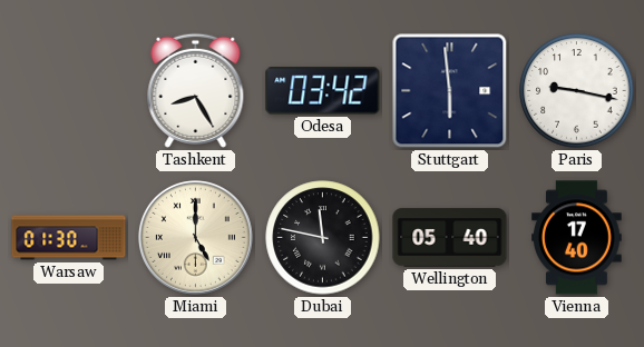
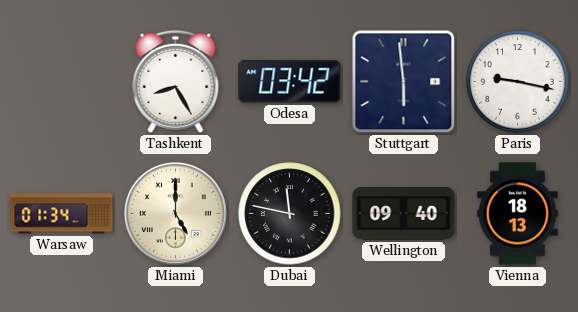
Warsaw: 01:30 -> 01:34
Wellington: 05:40 -> 09:40
Vienna: 17:40 -> 18:13
